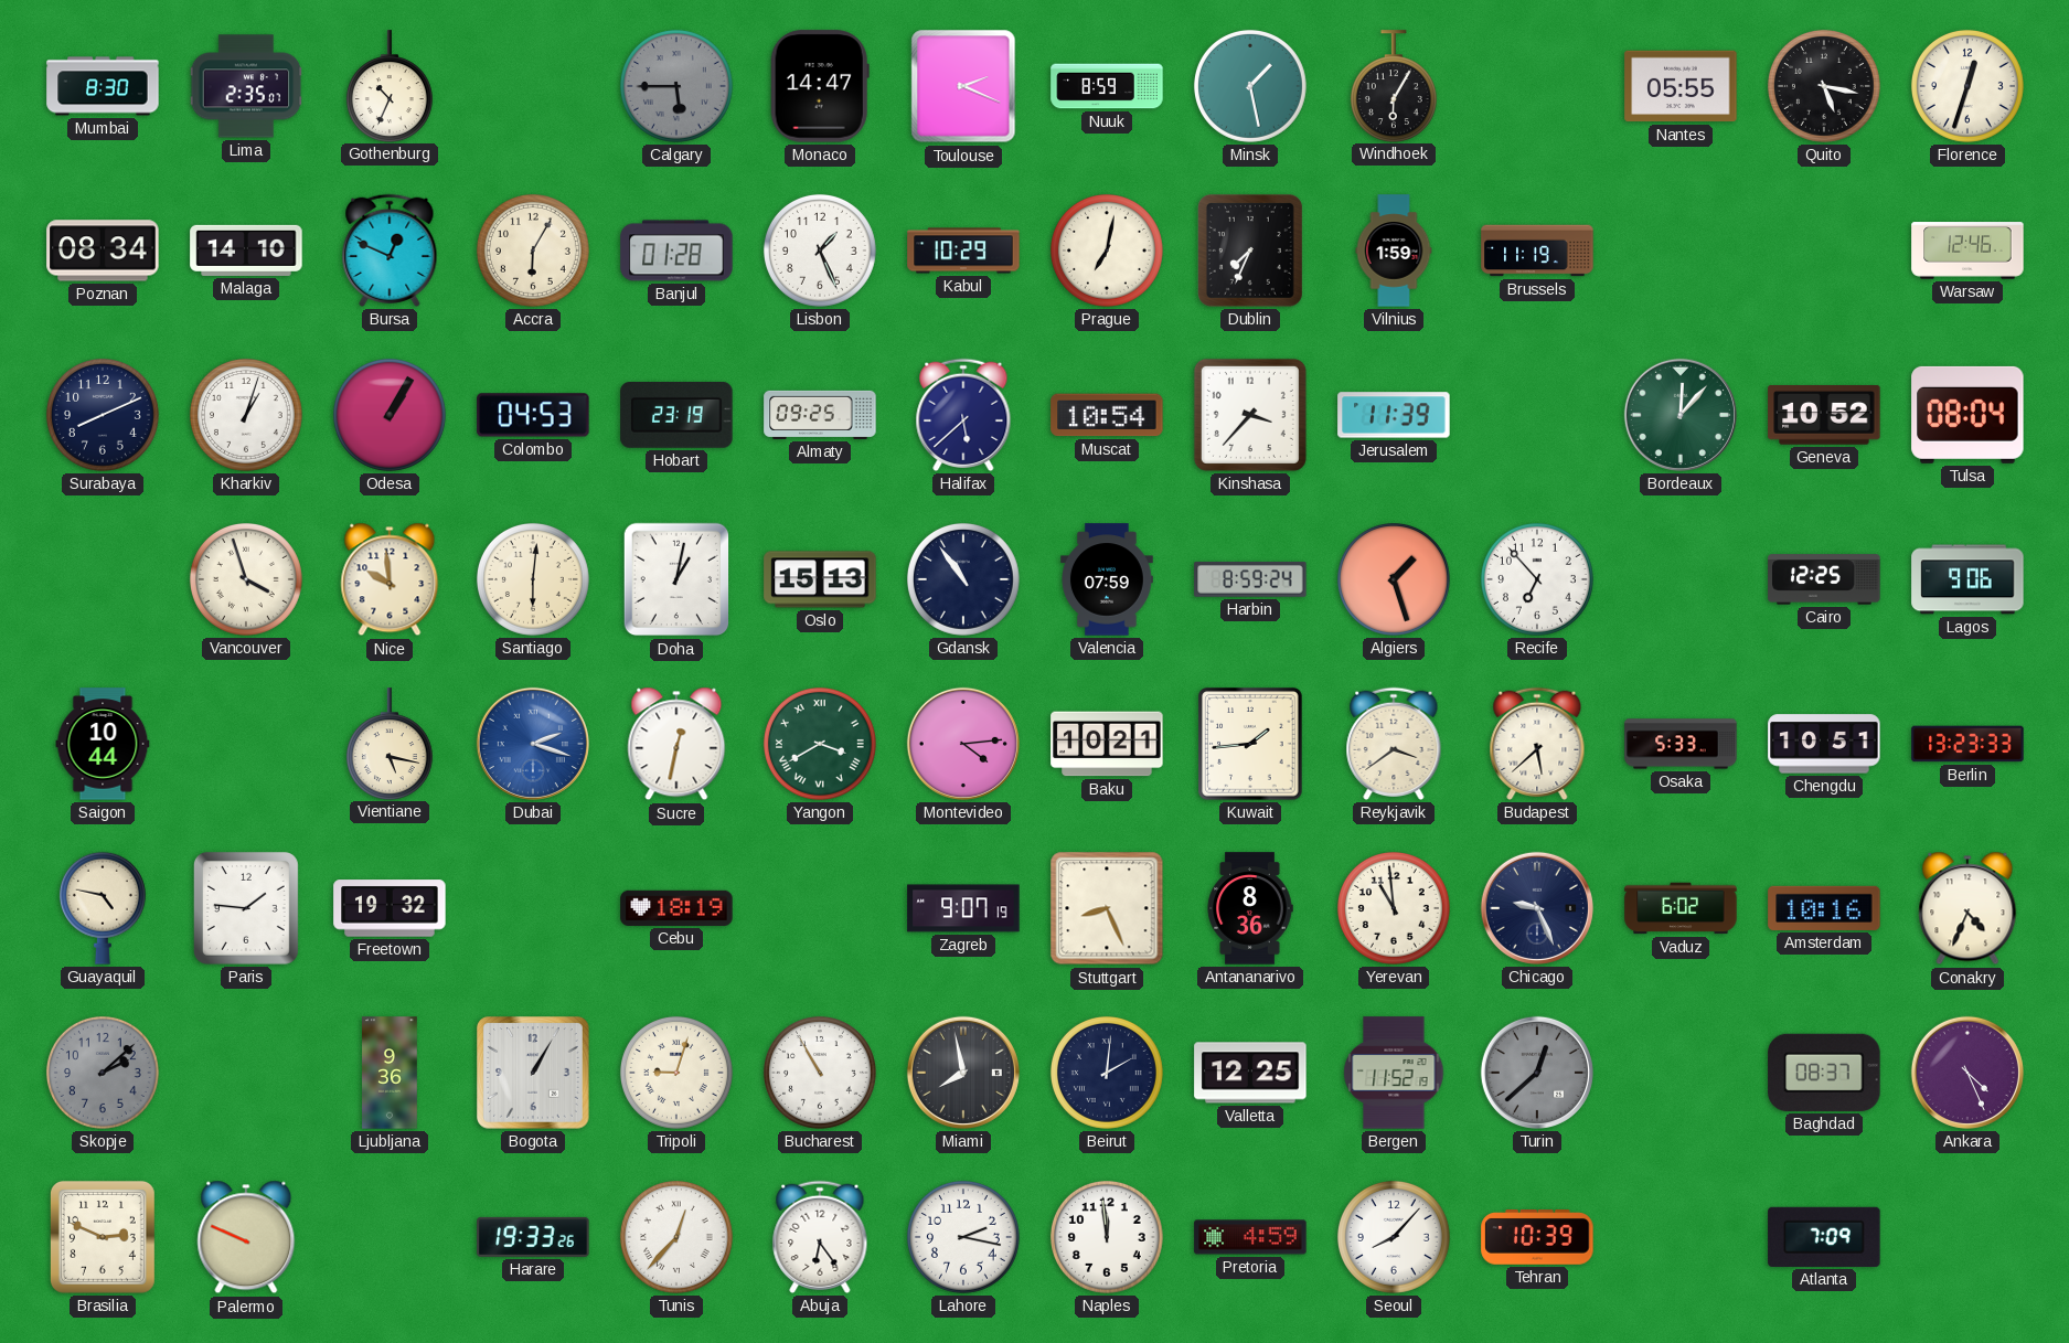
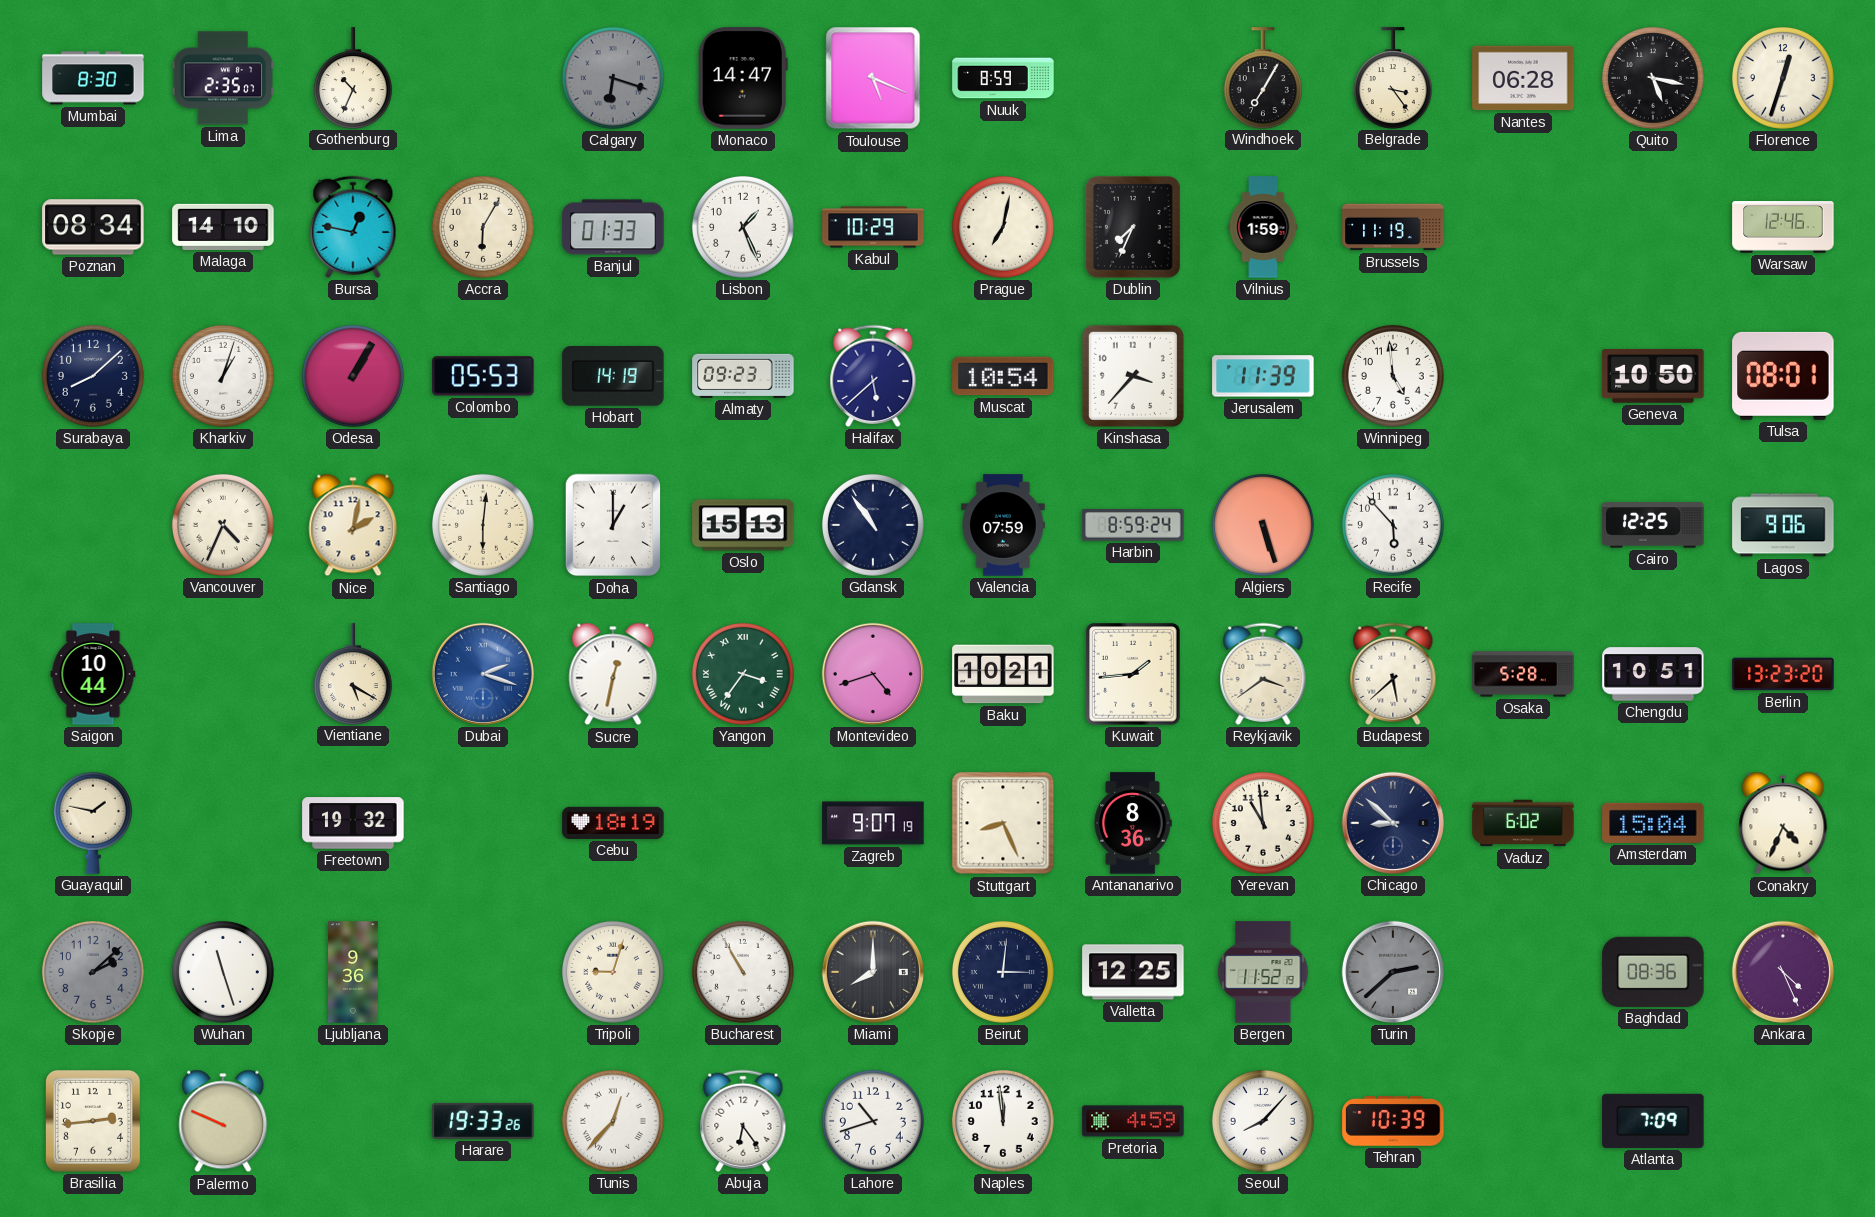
Calgary: 5:45 -> 6:18
Toulouse: 2:19 -> 5:19
Minsk: 1:28 -> none
Windhoek: 6:05 -> 7:05
Belgrade: none -> 3:24
Nantes: 05:55 -> 06:28
Bursa: 12:49 -> 12:47
Banjul: 01:28 -> 01:33
Surabaya: 8:11 -> 8:08
Colombo: 04:53 -> 05:53
Hobart: 23:19 -> 14:19
Almaty: 09:25 -> 09:23
Winnipeg: none -> 4:59
Bordeaux: 12:07 -> none
Geneva: 10:52 -> 10:50
Tulsa: 08:04 -> 08:01
Vancouver: 3:57 -> 4:34
Nice: 9:59 -> 2:02
Doha: 1:02 -> 1:00
Algiers: 1:27 -> 5:27
Recife: 6:53 -> 5:53
Vientiane: 5:17 -> 5:20
Yangon: 3:40 -> 3:36
Montevideo: 4:14 -> 4:42
Osaka: 5:33 -> 5:28
Berlin: 13:23:33 -> 13:23:20
Guayaquil: 4:47 -> 1:47
Paris: 1:46 -> none
Chicago: 9:26 -> 8:52
Amsterdam: 10:16 -> 15:04
Wuhan: none -> 11:27
Bogota: 1:05 -> none
Miami: 7:58 -> 8:00
Beirut: 2:01 -> 3:01
Turin: 12:38 -> 2:38
Baghdad: 08:37 -> 08:36
Brasilia: 2:49 -> 2:44
Lahore: 2:17 -> 10:42
